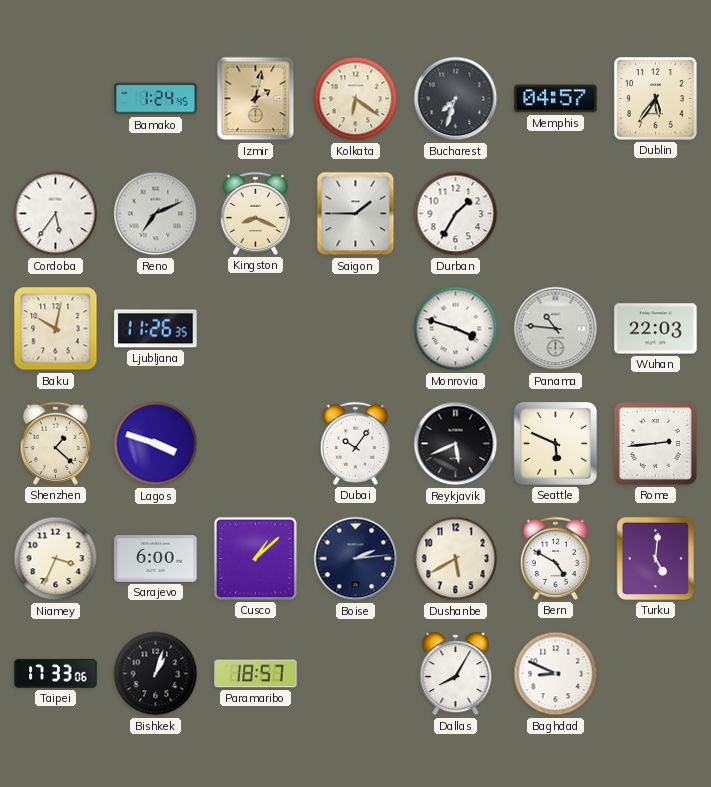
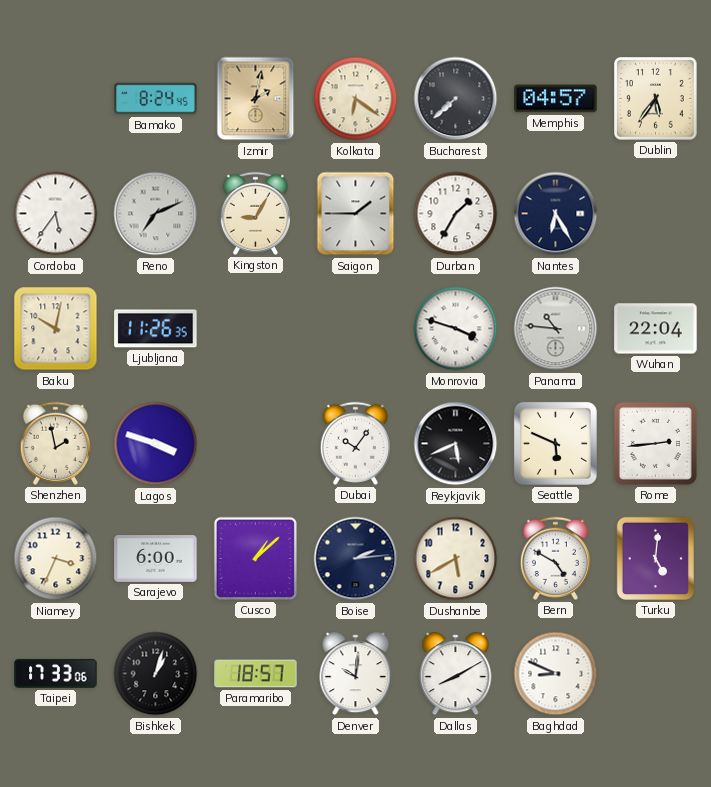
Bamako: 1:24 -> 8:24
Bucharest: 7:33 -> 7:38
Kingston: 8:19 -> 9:05
Nantes: none -> 6:25
Wuhan: 22:03 -> 22:04
Shenzhen: 1:22 -> 1:58
Denver: none -> 10:01
Dallas: 8:05 -> 8:10
